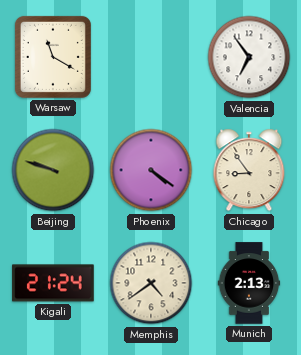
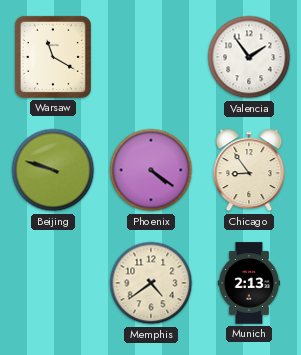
Valencia: 6:54 -> 1:54
Kigali: 21:24 -> none
